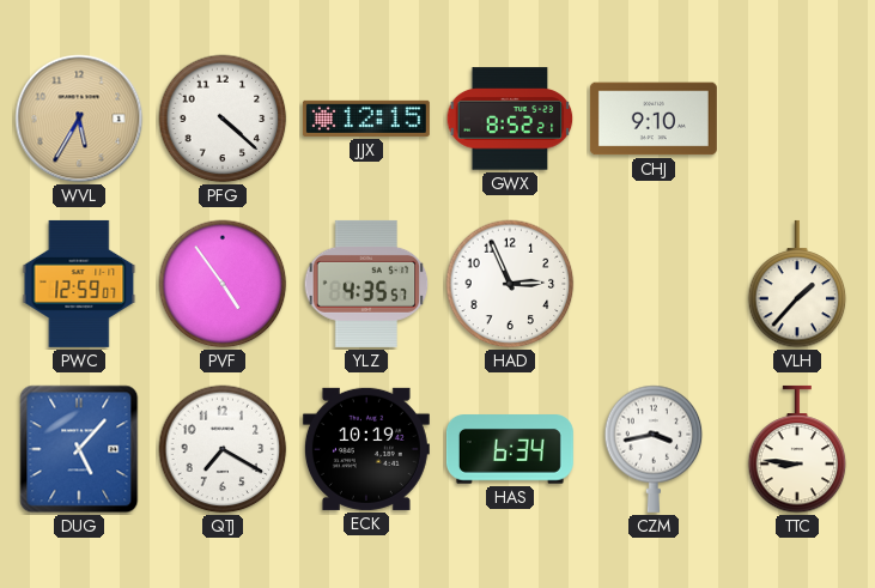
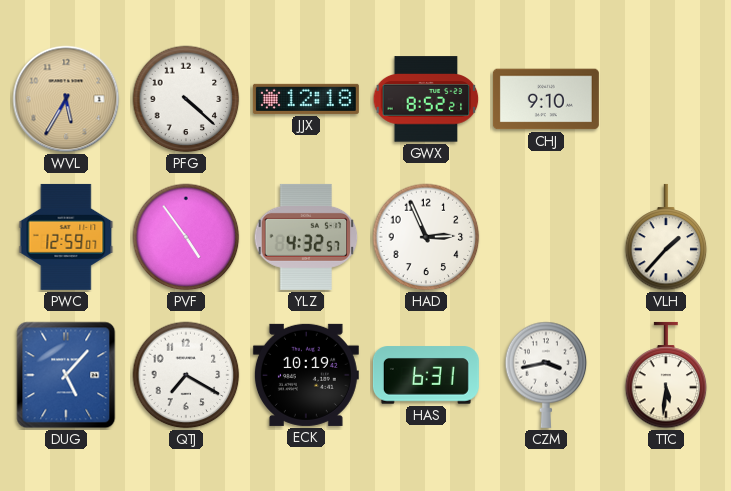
JJX: 12:15 -> 12:18
YLZ: 4:35 -> 4:32
HAS: 6:34 -> 6:31
TTC: 8:46 -> 5:31
